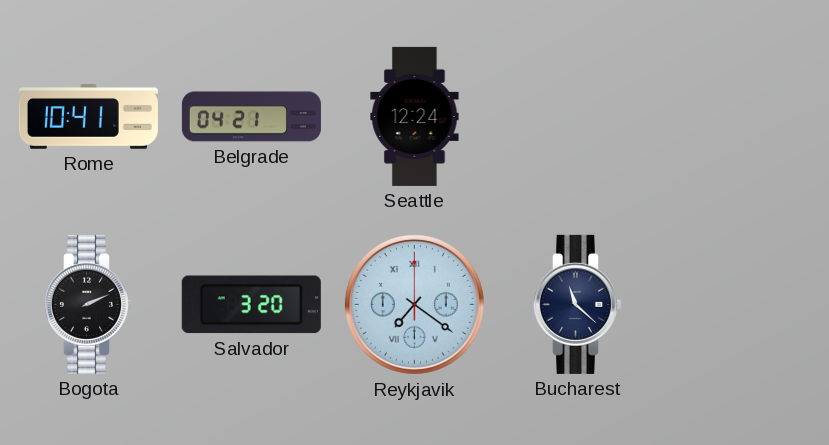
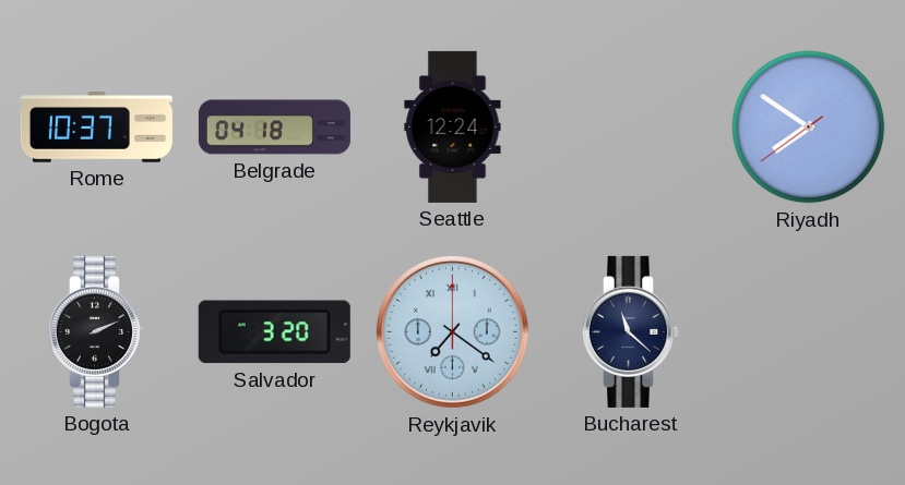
Rome: 10:41 -> 10:37
Belgrade: 04:21 -> 04:18
Riyadh: none -> 7:50
